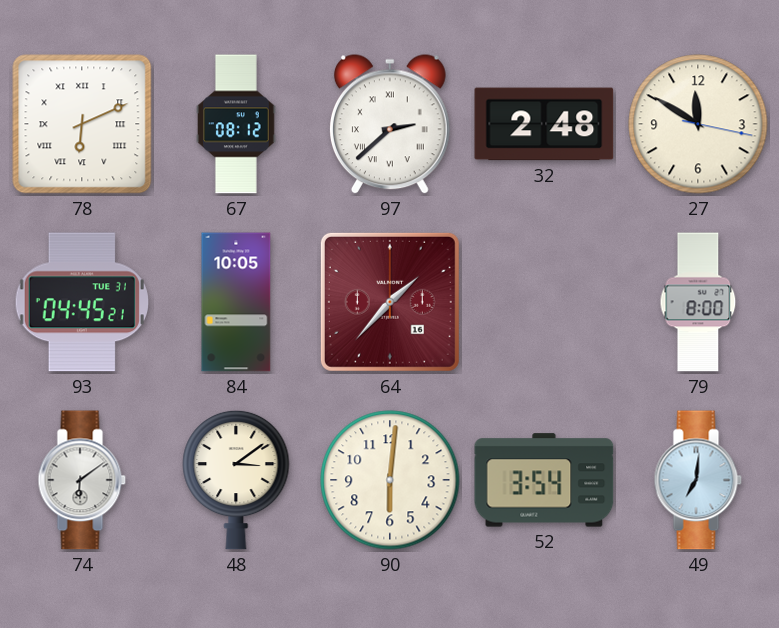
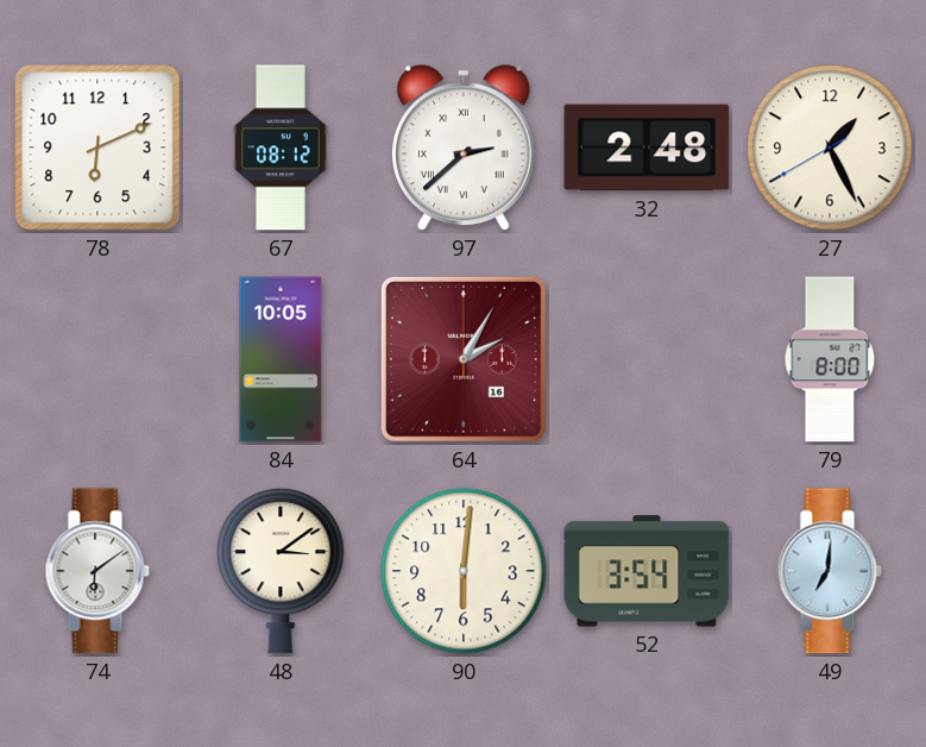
78 numerals: Roman -> Arabic
27: 11:50 -> 1:25
93: 04:45 -> none
64: 1:37 -> 2:05
